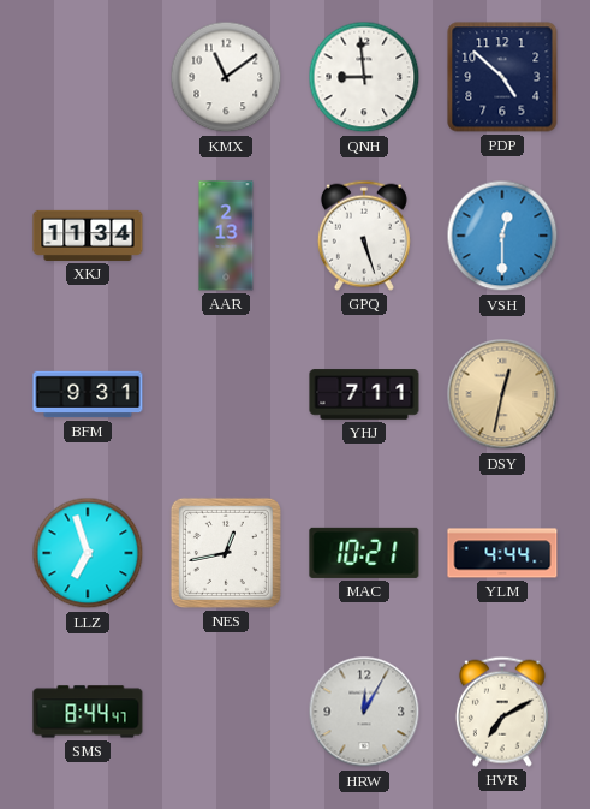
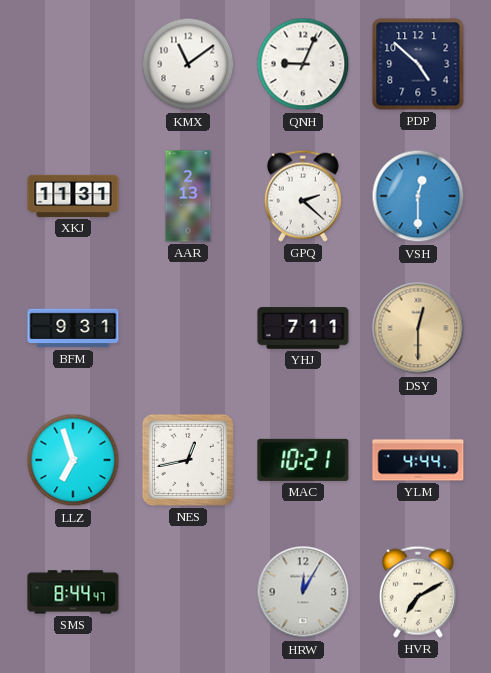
QNH: 8:59 -> 9:04
XKJ: 11:34 -> 11:31
GPQ: 5:27 -> 2:22
DSY: 12:32 -> 12:30
